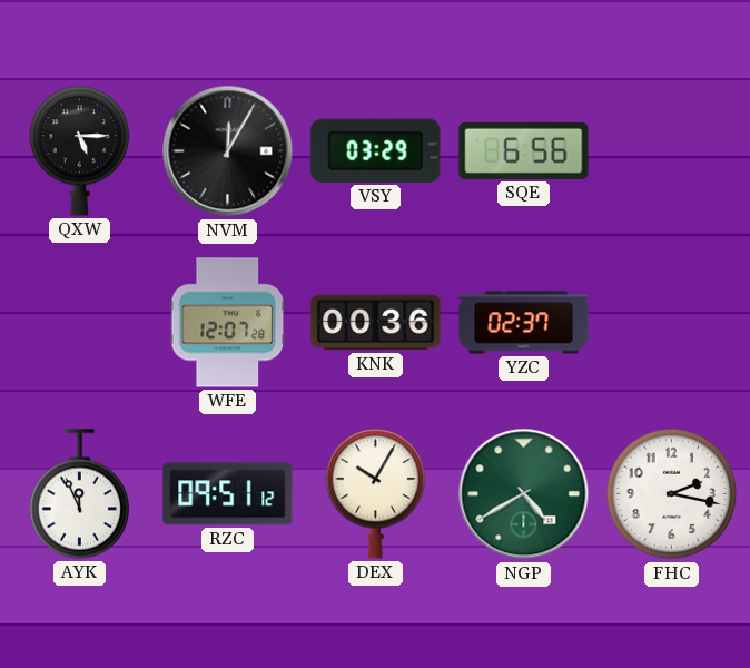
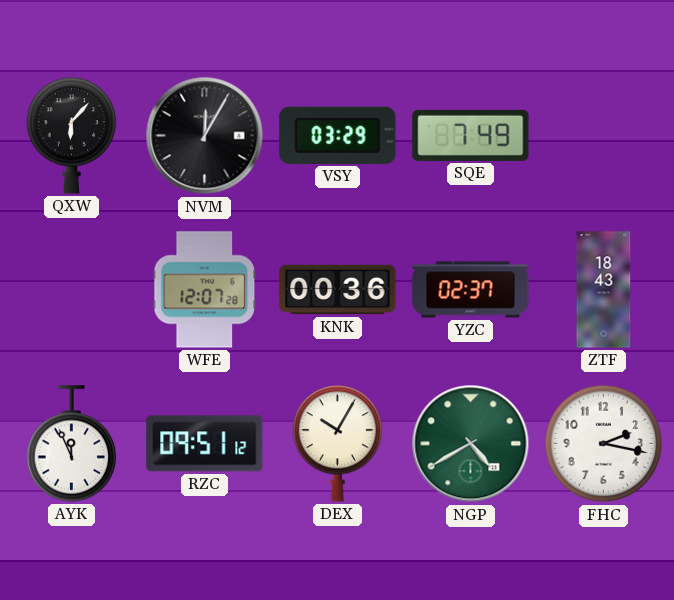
QXW: 5:15 -> 6:07
SQE: 6:56 -> 7:49
ZTF: none -> 18:43
